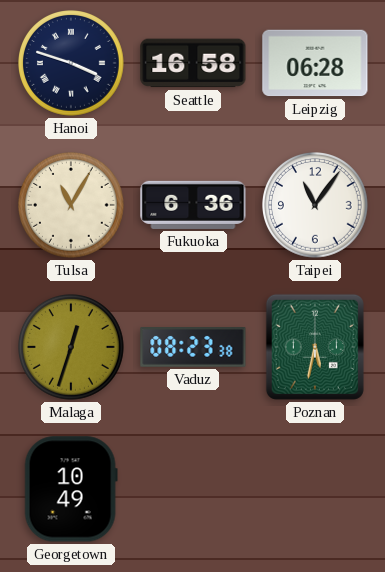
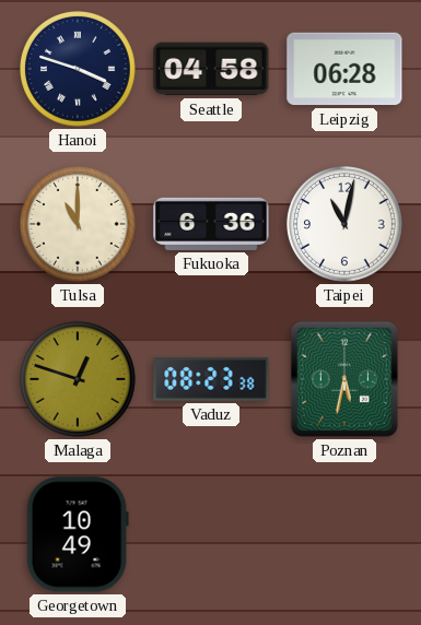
Seattle: 16:58 -> 04:58
Tulsa: 11:05 -> 11:00
Taipei: 11:06 -> 11:02
Malaga: 12:33 -> 12:48
